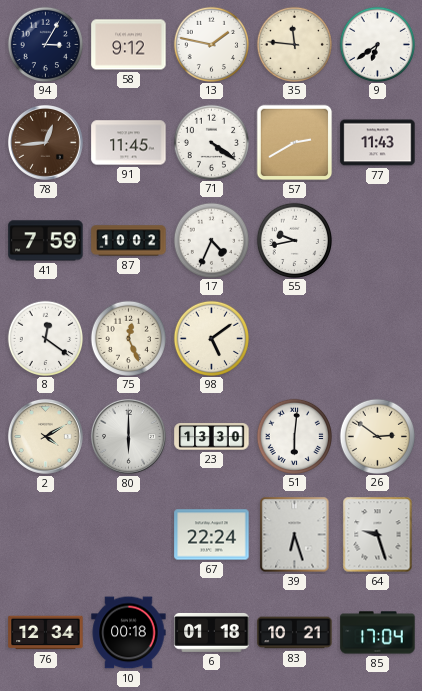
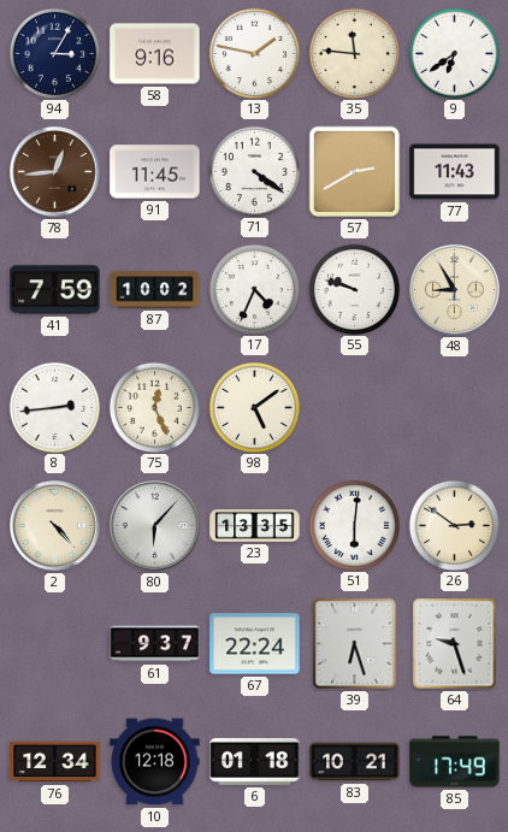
58: 9:12 -> 9:16
55: 9:43 -> 9:48
48: none -> 8:55
8: 12:21 -> 2:44
2: 4:10 -> 4:23
80: 6:00 -> 6:07
23: 13:30 -> 13:35
61: none -> 9:37
10: 00:18 -> 12:18
85: 17:04 -> 17:49
